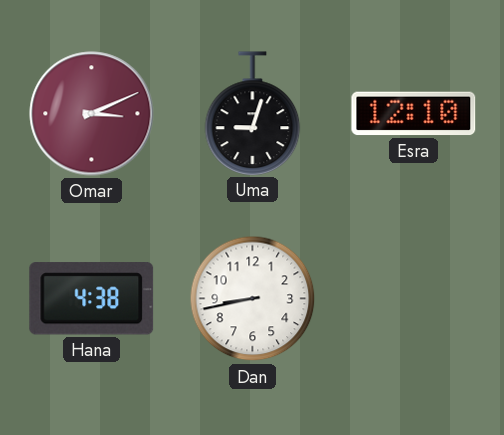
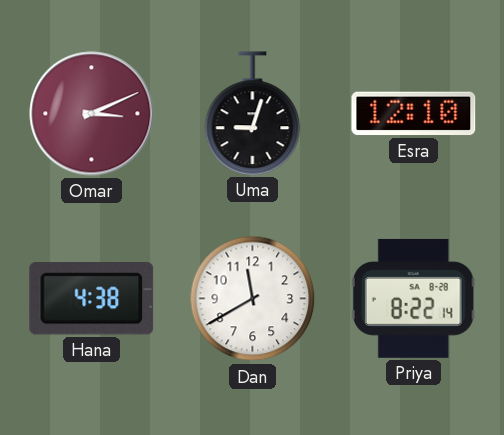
Dan: 8:43 -> 11:40
Priya: none -> 8:22
